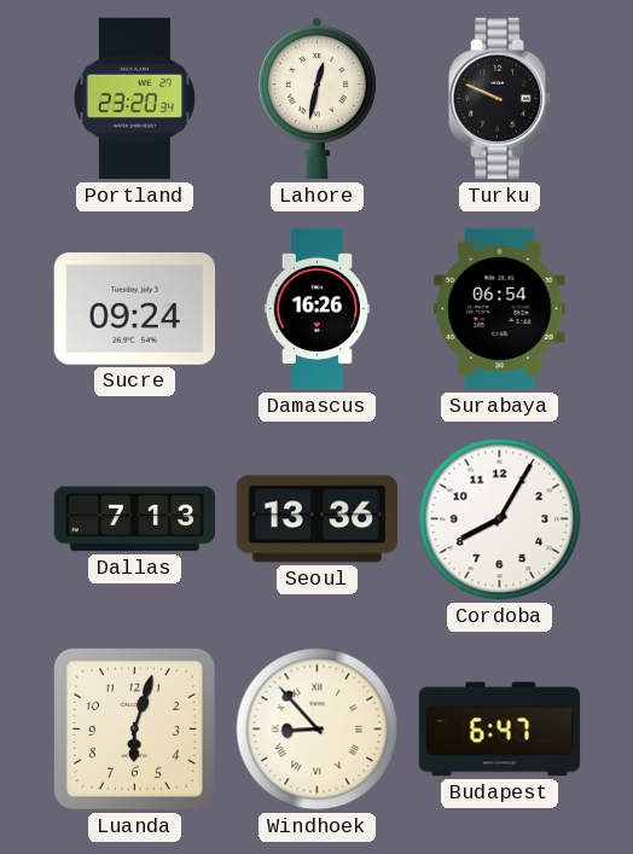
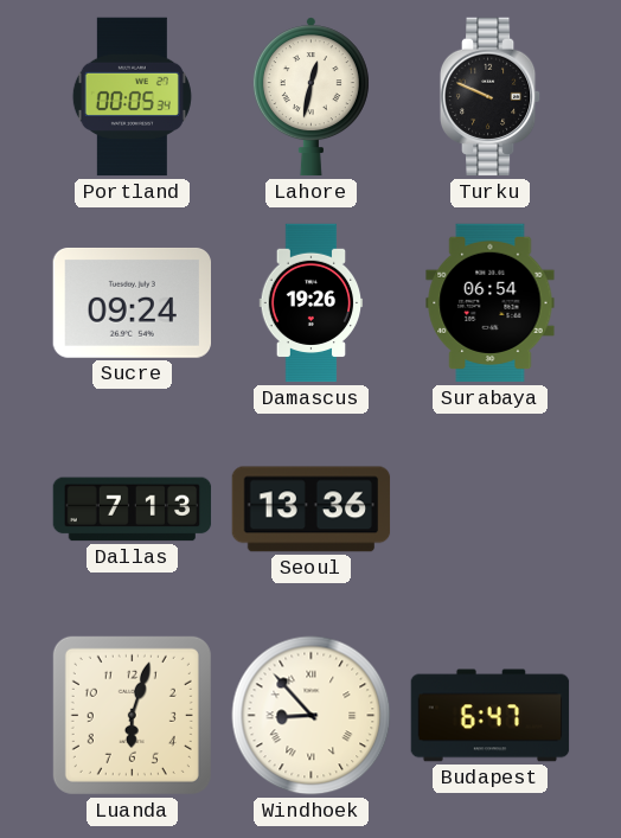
Portland: 23:20 -> 00:05
Damascus: 16:26 -> 19:26
Cordoba: 8:05 -> none
